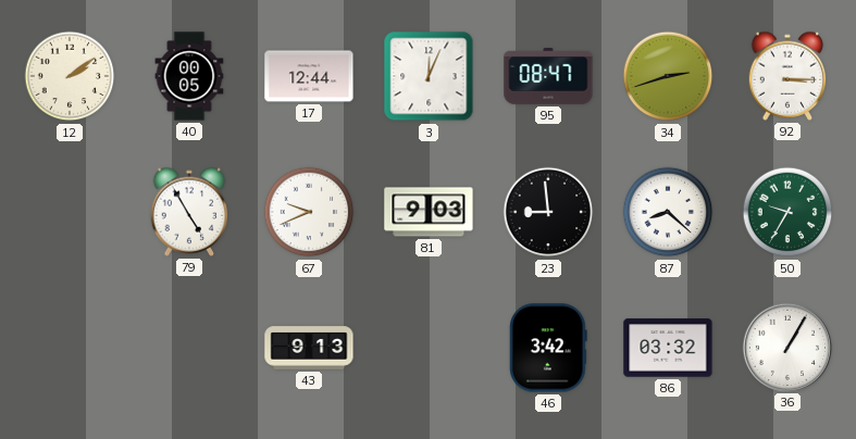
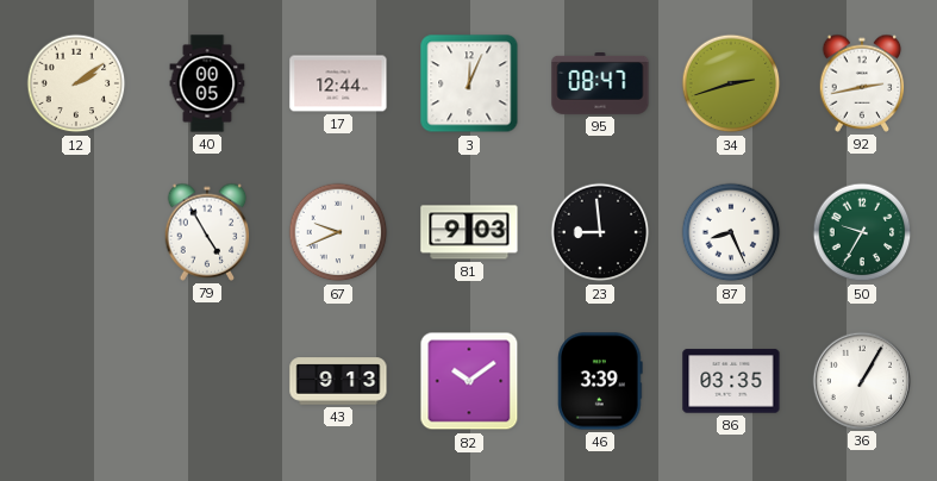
92: 3:15 -> 2:43
87: 8:22 -> 8:26
82: none -> 10:09
46: 3:42 -> 3:39
86: 03:32 -> 03:35
